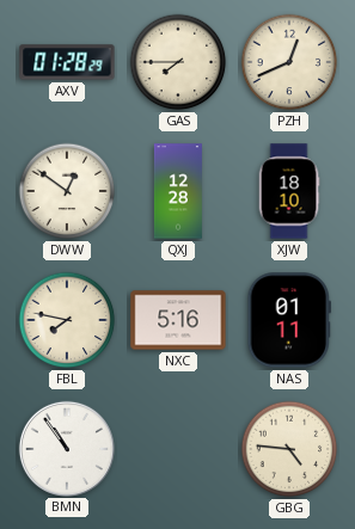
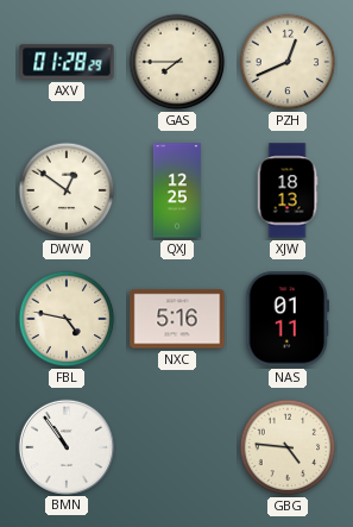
QXJ: 12:28 -> 12:25
XJW: 18:10 -> 18:13
FBL: 7:47 -> 4:47
